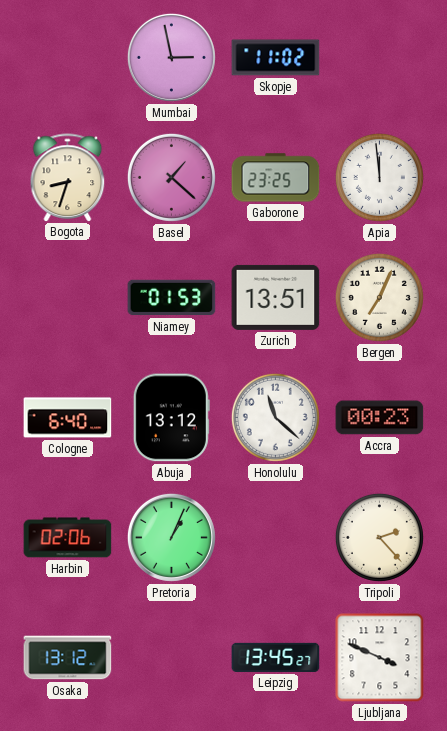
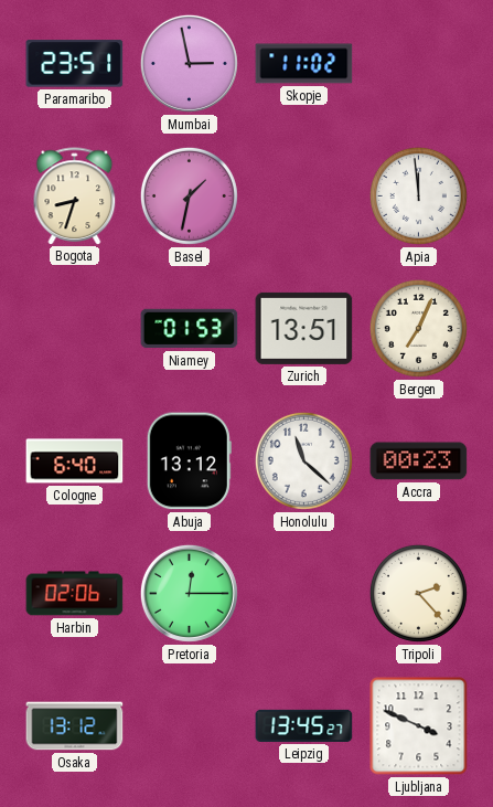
Paramaribo: none -> 23:51
Basel: 1:22 -> 1:32
Gaborone: 23:25 -> none
Pretoria: 1:04 -> 12:15
